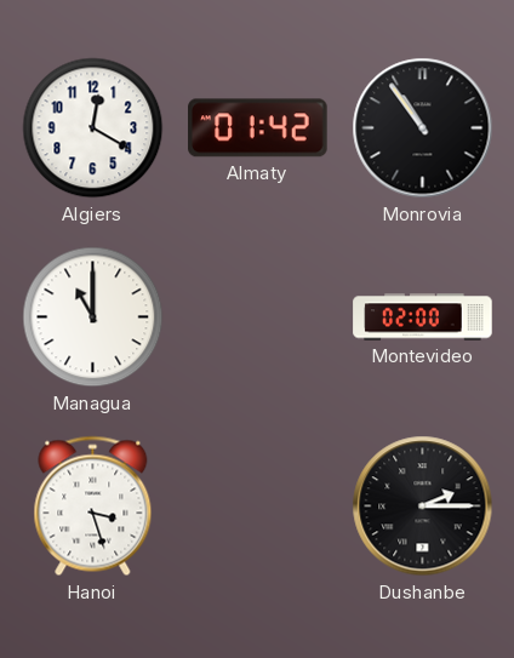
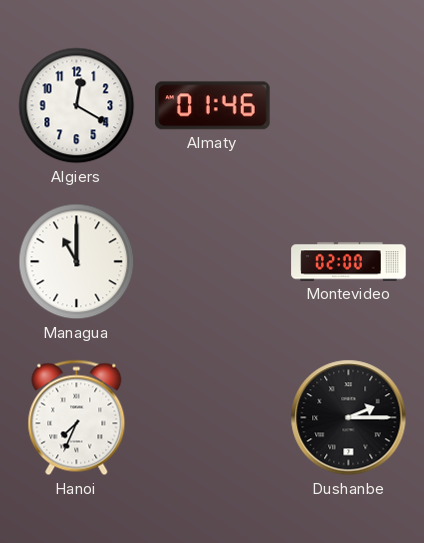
Almaty: 01:42 -> 01:46
Monrovia: 10:54 -> none
Hanoi: 3:27 -> 7:34
